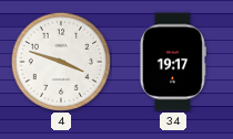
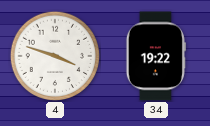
34: 19:17 -> 19:22
